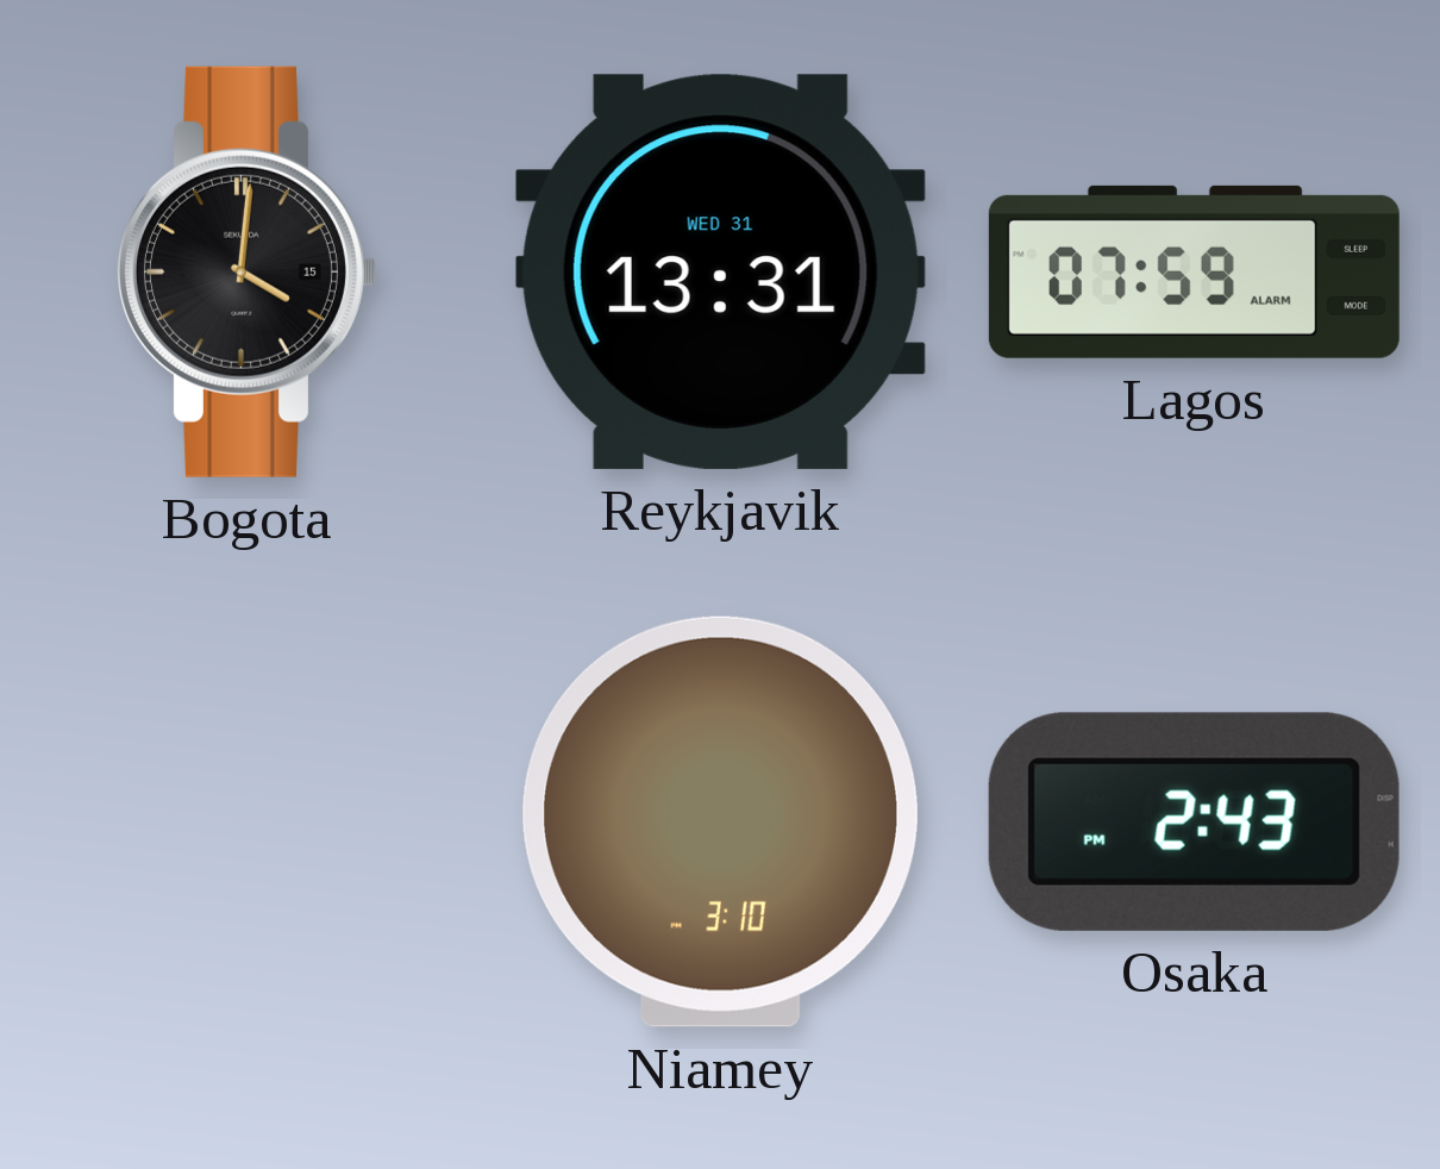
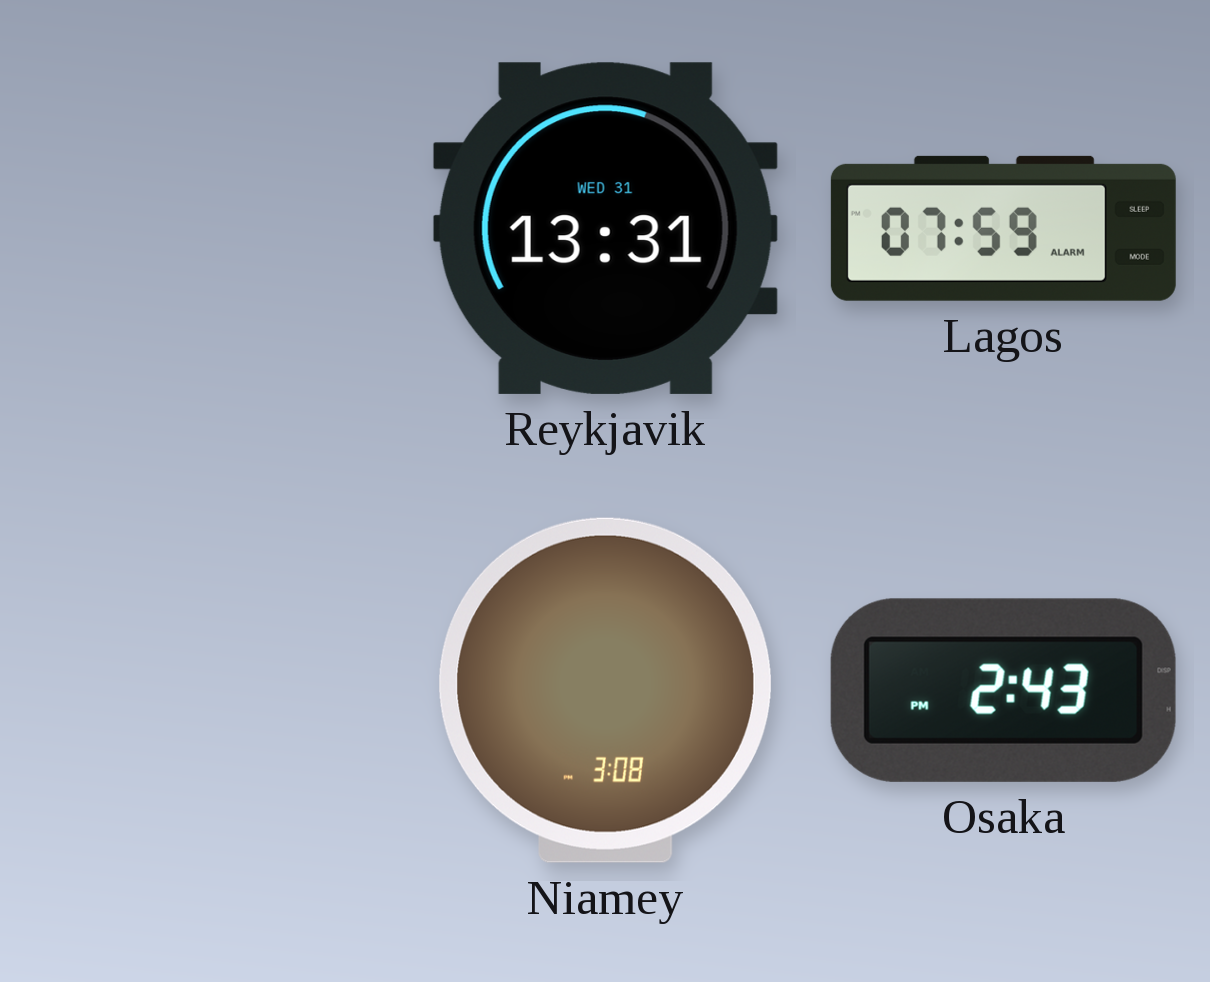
Bogota: 4:01 -> none
Niamey: 3:10 -> 3:08
